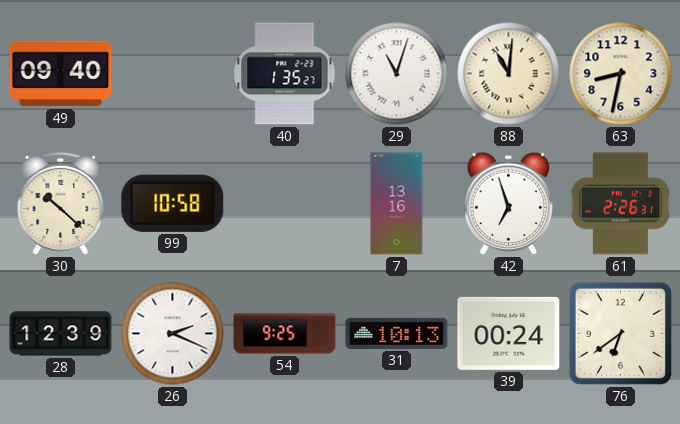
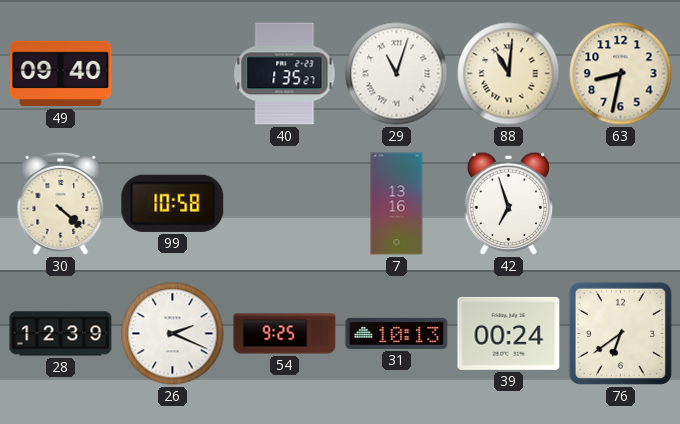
30: 10:22 -> 4:22
61: 2:26 -> none
